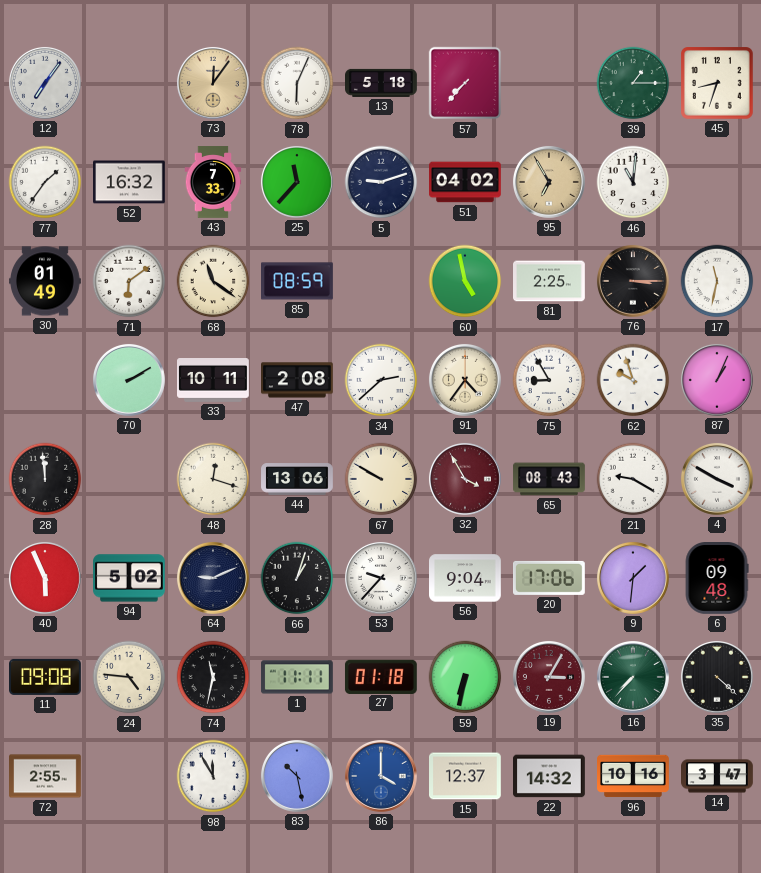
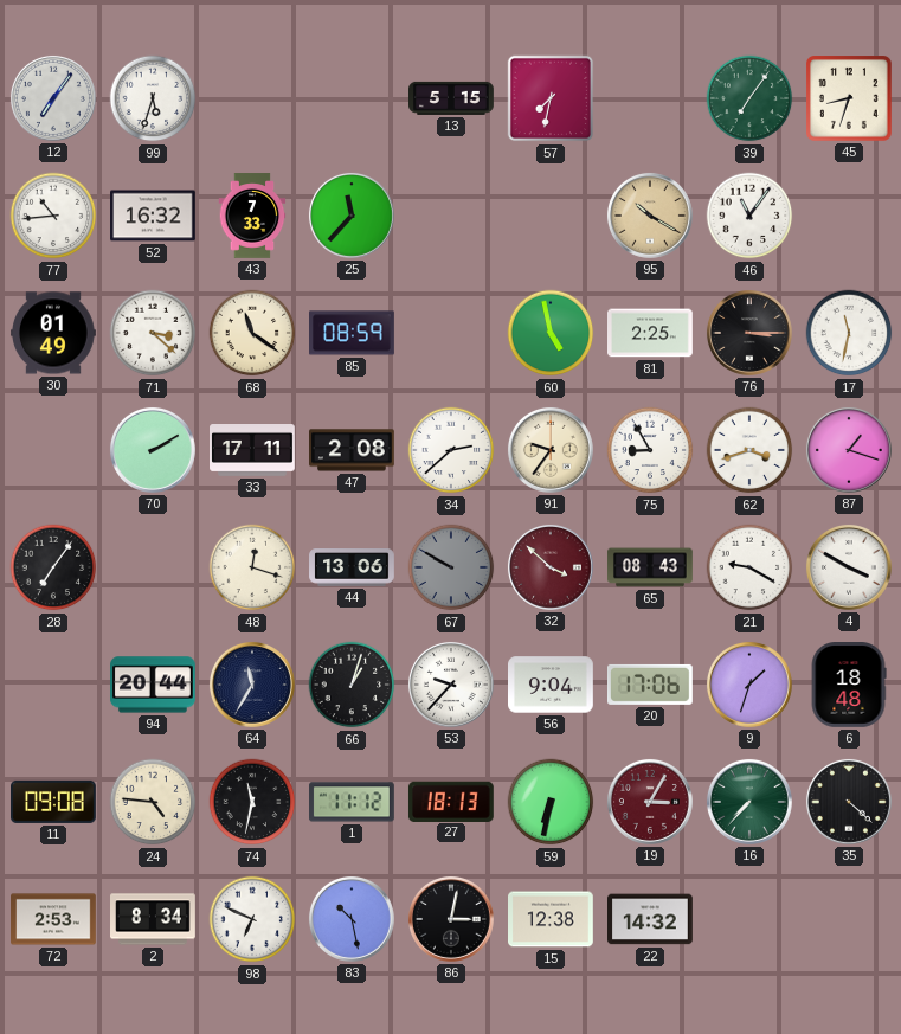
99: none -> 5:33
73: 12:06 -> none
78: 6:04 -> none
13: 5:18 -> 5:15
57: 7:37 -> 7:32
39: 1:15 -> 7:06
77: 1:36 -> 10:44
5: 9:12 -> none
51: 04:02 -> none
95: 6:55 -> 10:20
46: 11:01 -> 11:06
71: 6:09 -> 3:22
33: 10:11 -> 17:11
91: 4:36 -> 9:36
62: 9:57 -> 3:42
87: 1:04 -> 1:18
28: 11:59 -> 7:06
67 dial: cream -> grey
32: 3:55 -> 3:52
40: 5:56 -> none
94: 5:02 -> 20:44
64: 9:11 -> 11:35
9: 1:31 -> 1:33
6: 09:48 -> 18:48
1: 11:11 -> 11:12
27: 01:18 -> 18:13
72: 2:55 -> 2:53
2: none -> 8:34
98: 11:55 -> 6:49
86: 4:00 -> 3:02
86 dial: blue -> black
15: 12:37 -> 12:38
96: 10:16 -> none
14: 3:47 -> none
